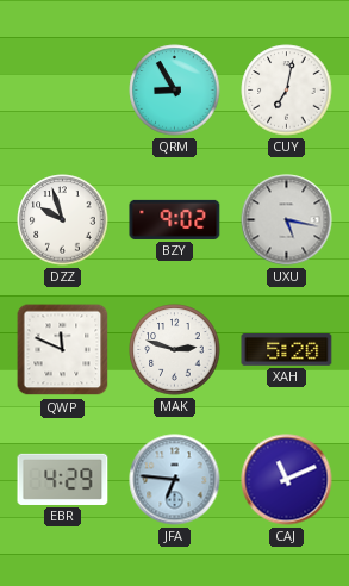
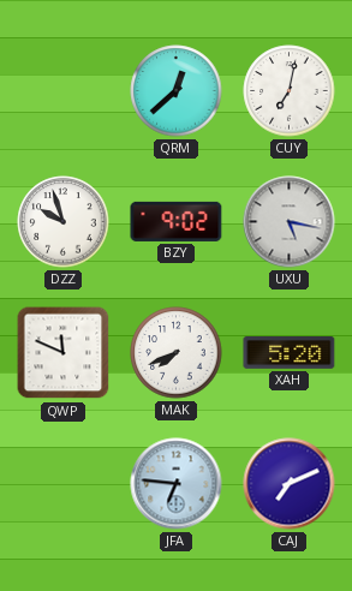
QRM: 8:55 -> 12:38
MAK: 2:48 -> 7:41
EBR: 4:29 -> none
CAJ: 11:11 -> 7:11
